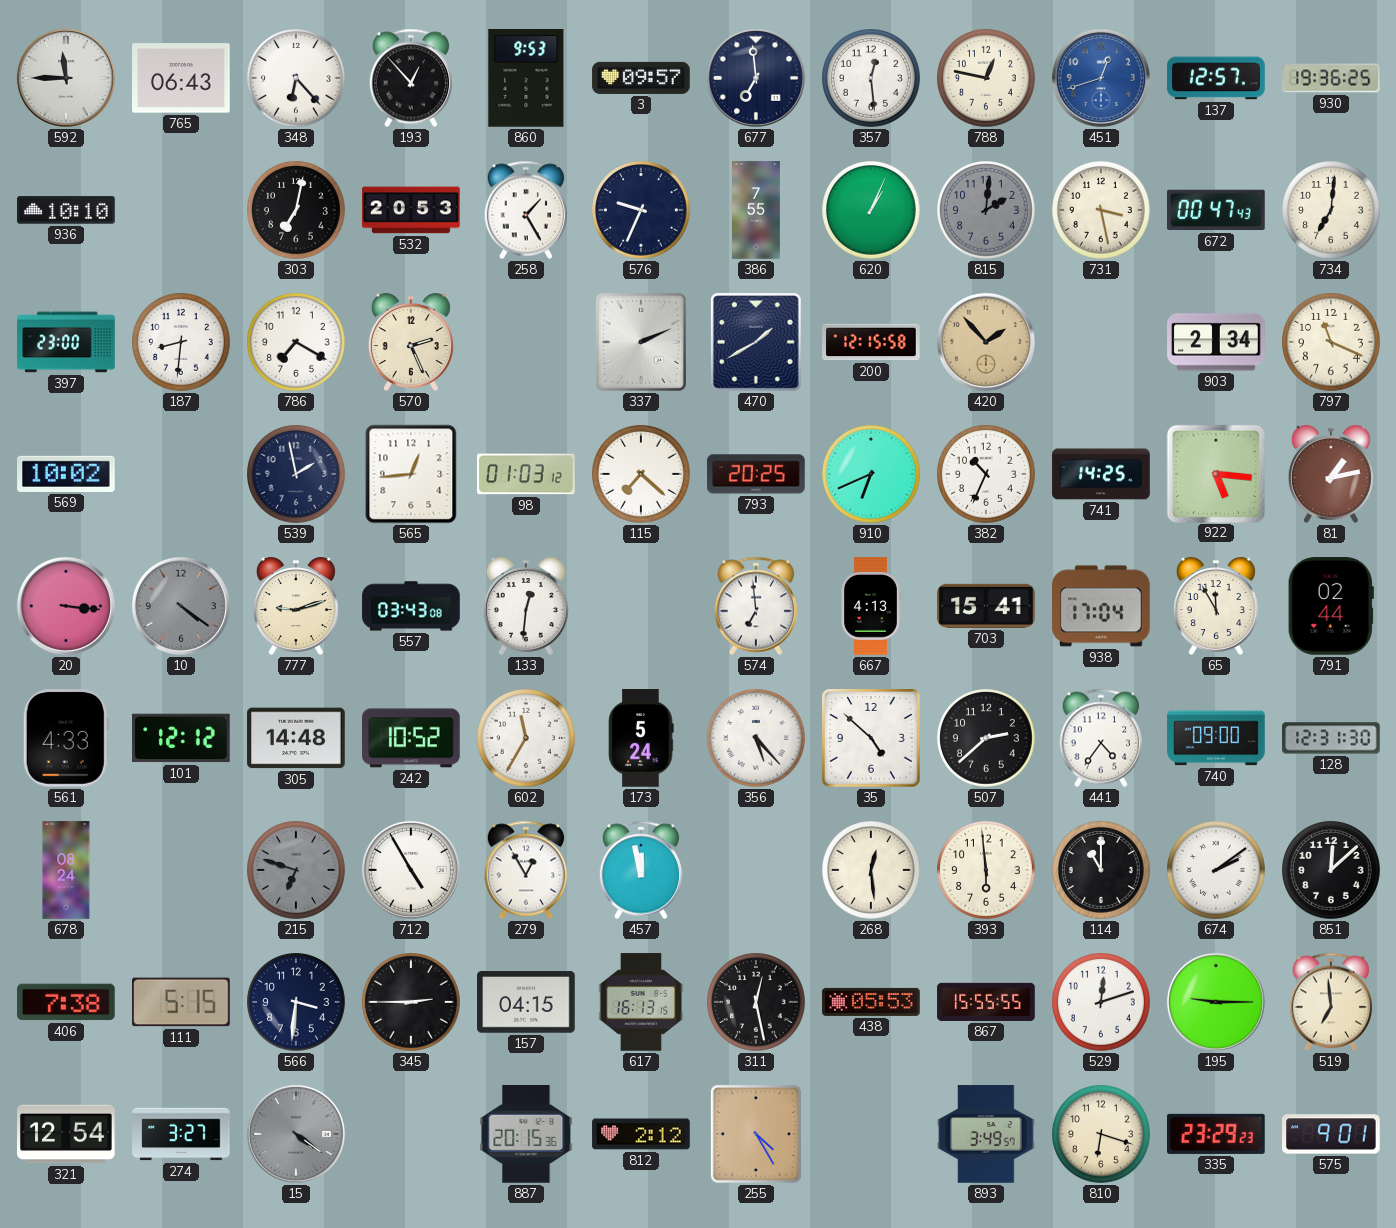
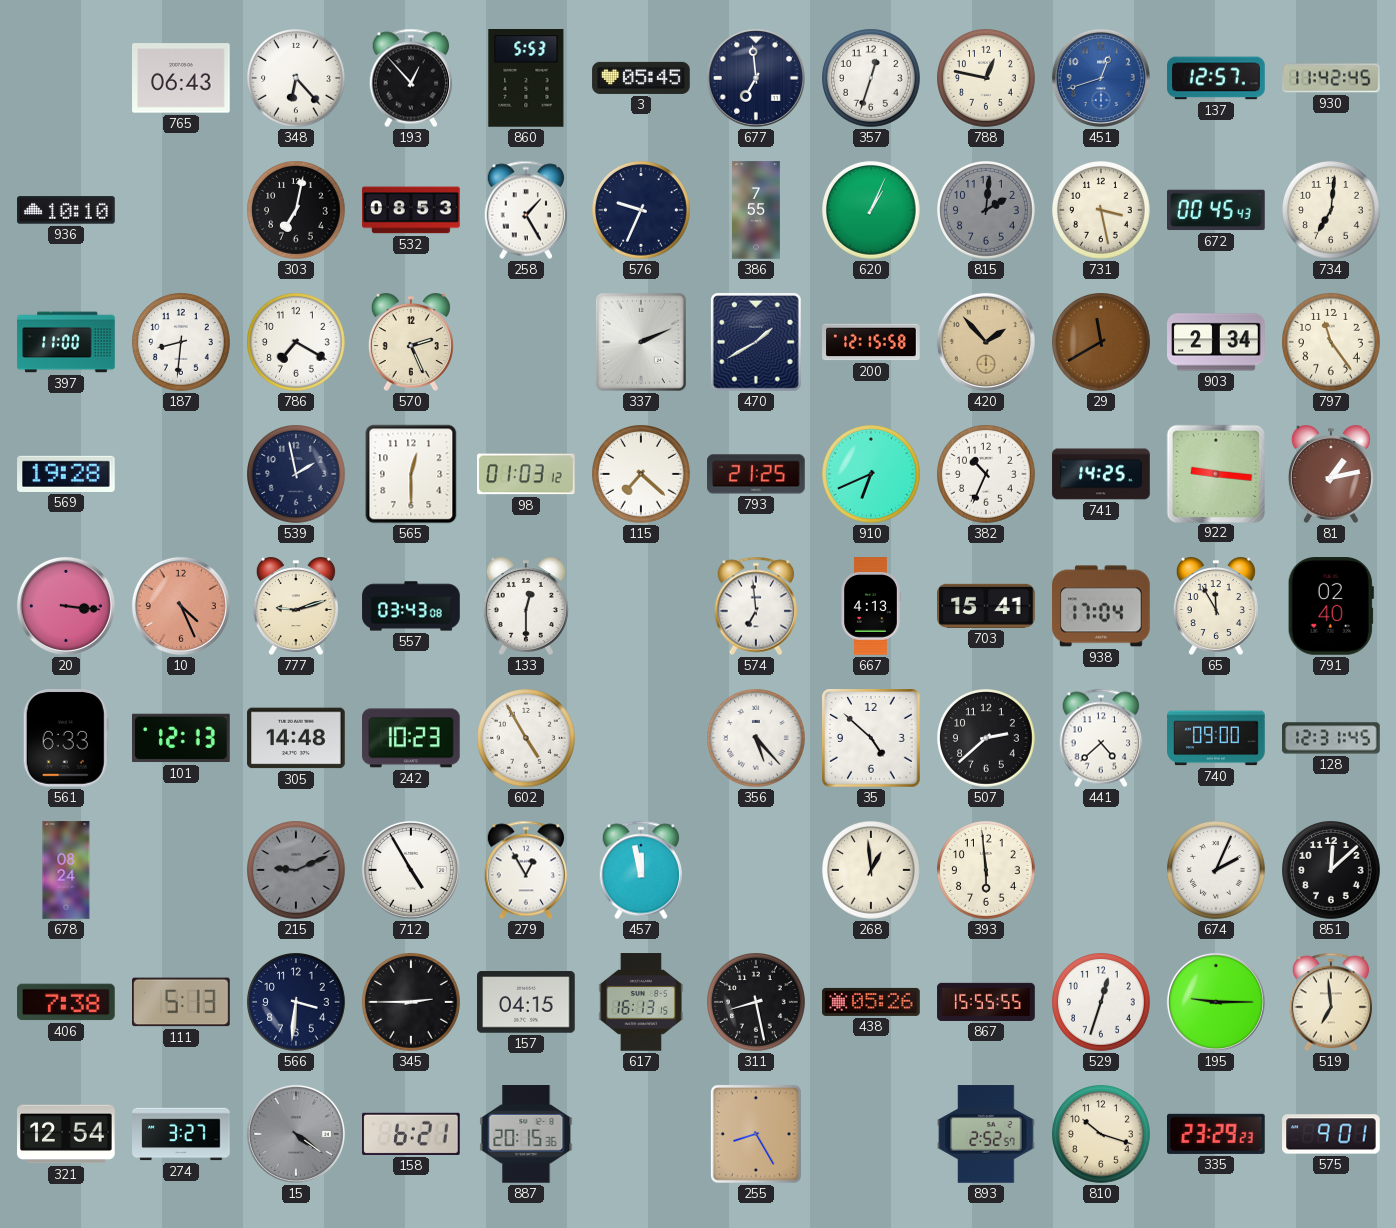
592: 11:45 -> none
860: 9:53 -> 5:53
3: 09:57 -> 05:45
357: 12:29 -> 12:33
930: 19:36 -> 11:42
532: 20:53 -> 08:53
672: 00:47 -> 00:45
397: 23:00 -> 11:00
29: none -> 11:40
797: 11:19 -> 11:24
569: 10:02 -> 19:28
565: 12:44 -> 12:30
793: 20:25 -> 21:25
922: 5:16 -> 9:16
10: 4:21 -> 4:26
10 dial: grey -> salmon
133: 12:31 -> 12:30
791: 02:44 -> 02:40
561: 4:33 -> 6:33
101: 12:12 -> 12:13
242: 10:52 -> 10:23
602: 11:35 -> 4:55
173: 5:24 -> none
441: 4:36 -> 4:38
128: 12:31:30 -> 12:31:45
215: 6:48 -> 9:11
268: 12:29 -> 12:59
114: 11:00 -> none
674: 2:09 -> 2:04
111: 5:15 -> 5:13
311: 12:28 -> 8:28
438: 05:53 -> 05:26
529: 12:12 -> 12:33
158: none -> 6:21
812: 2:12 -> none
255: 4:25 -> 8:25
893: 3:49 -> 2:52
810: 6:18 -> 10:18
